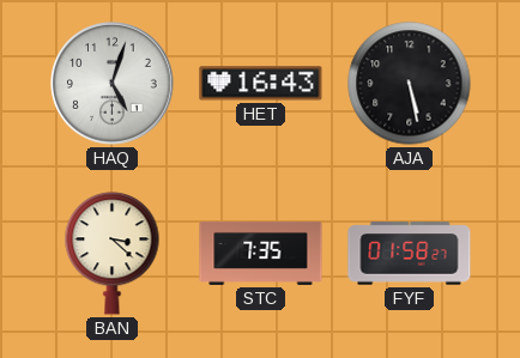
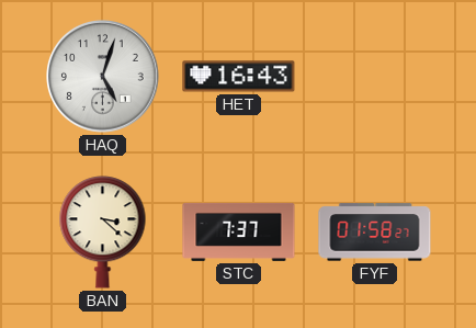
AJA: 5:28 -> none
STC: 7:35 -> 7:37
